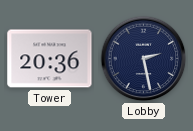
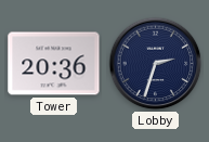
Lobby: 2:28 -> 2:33
